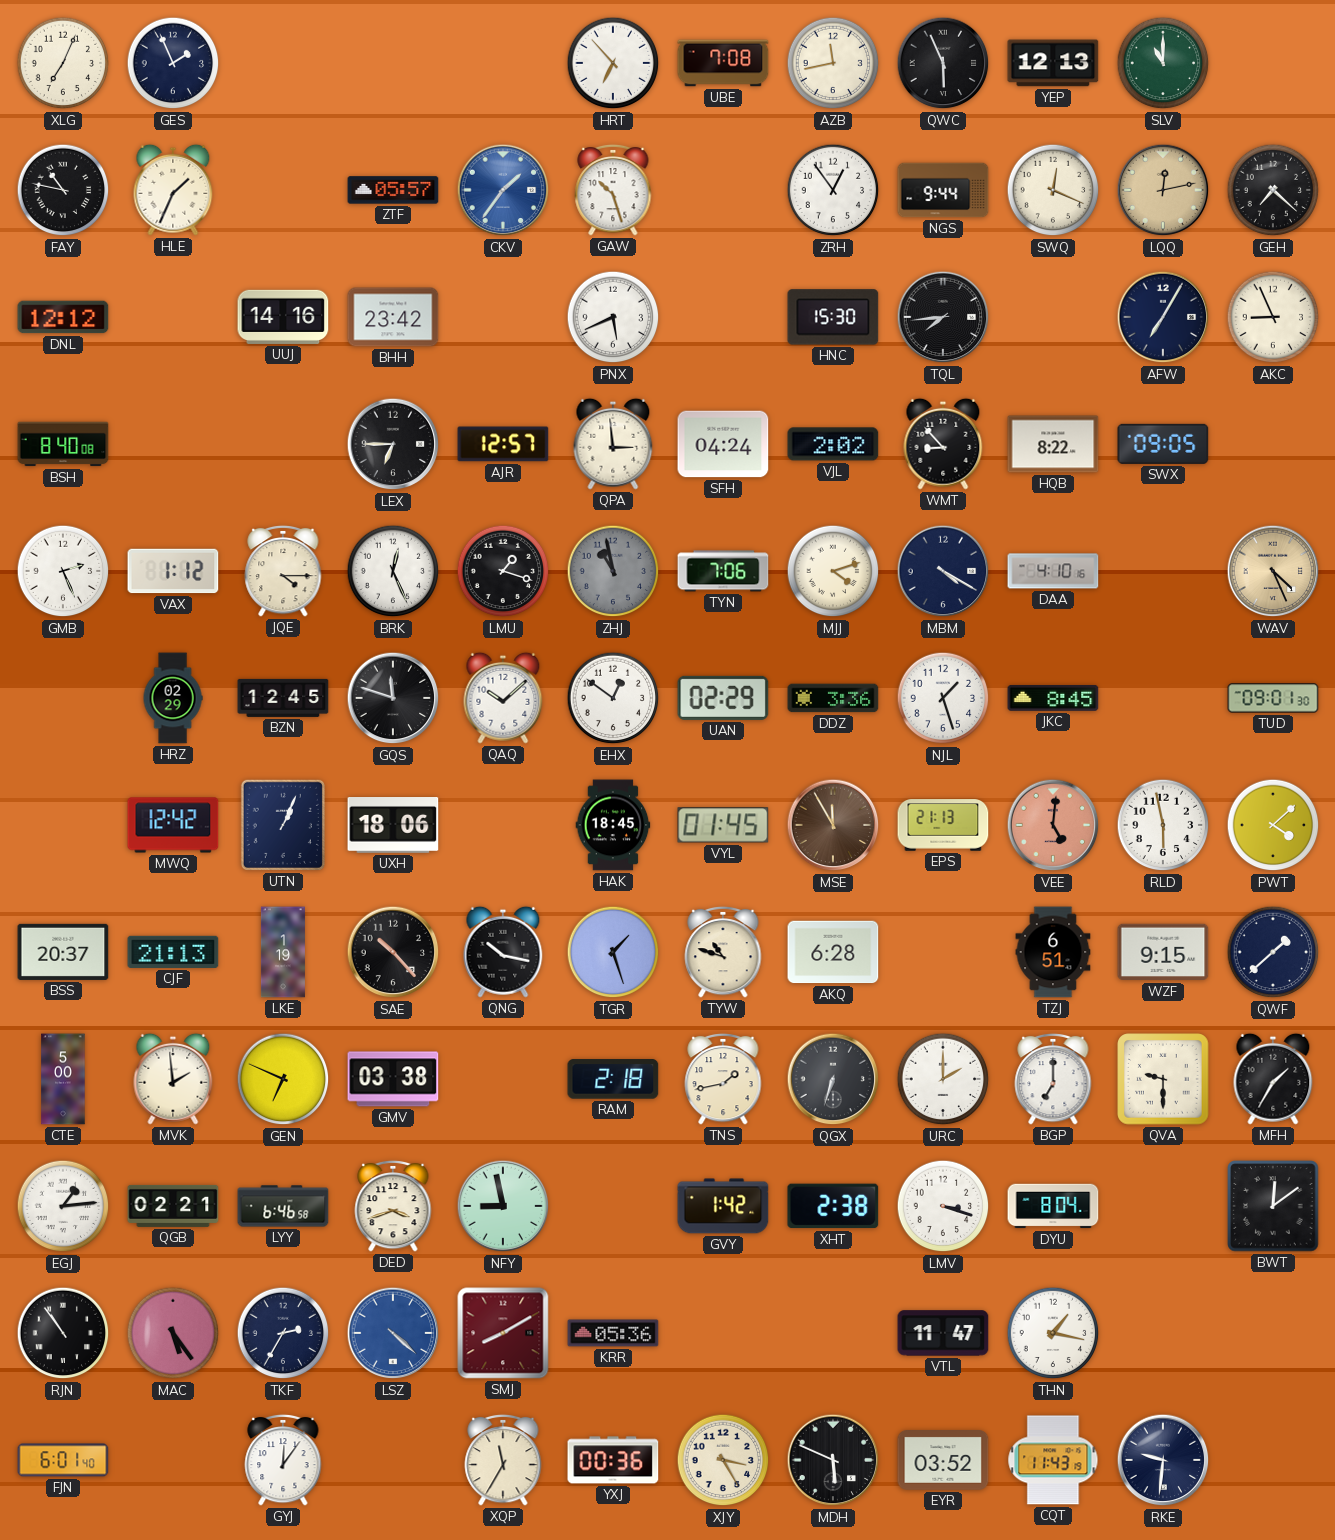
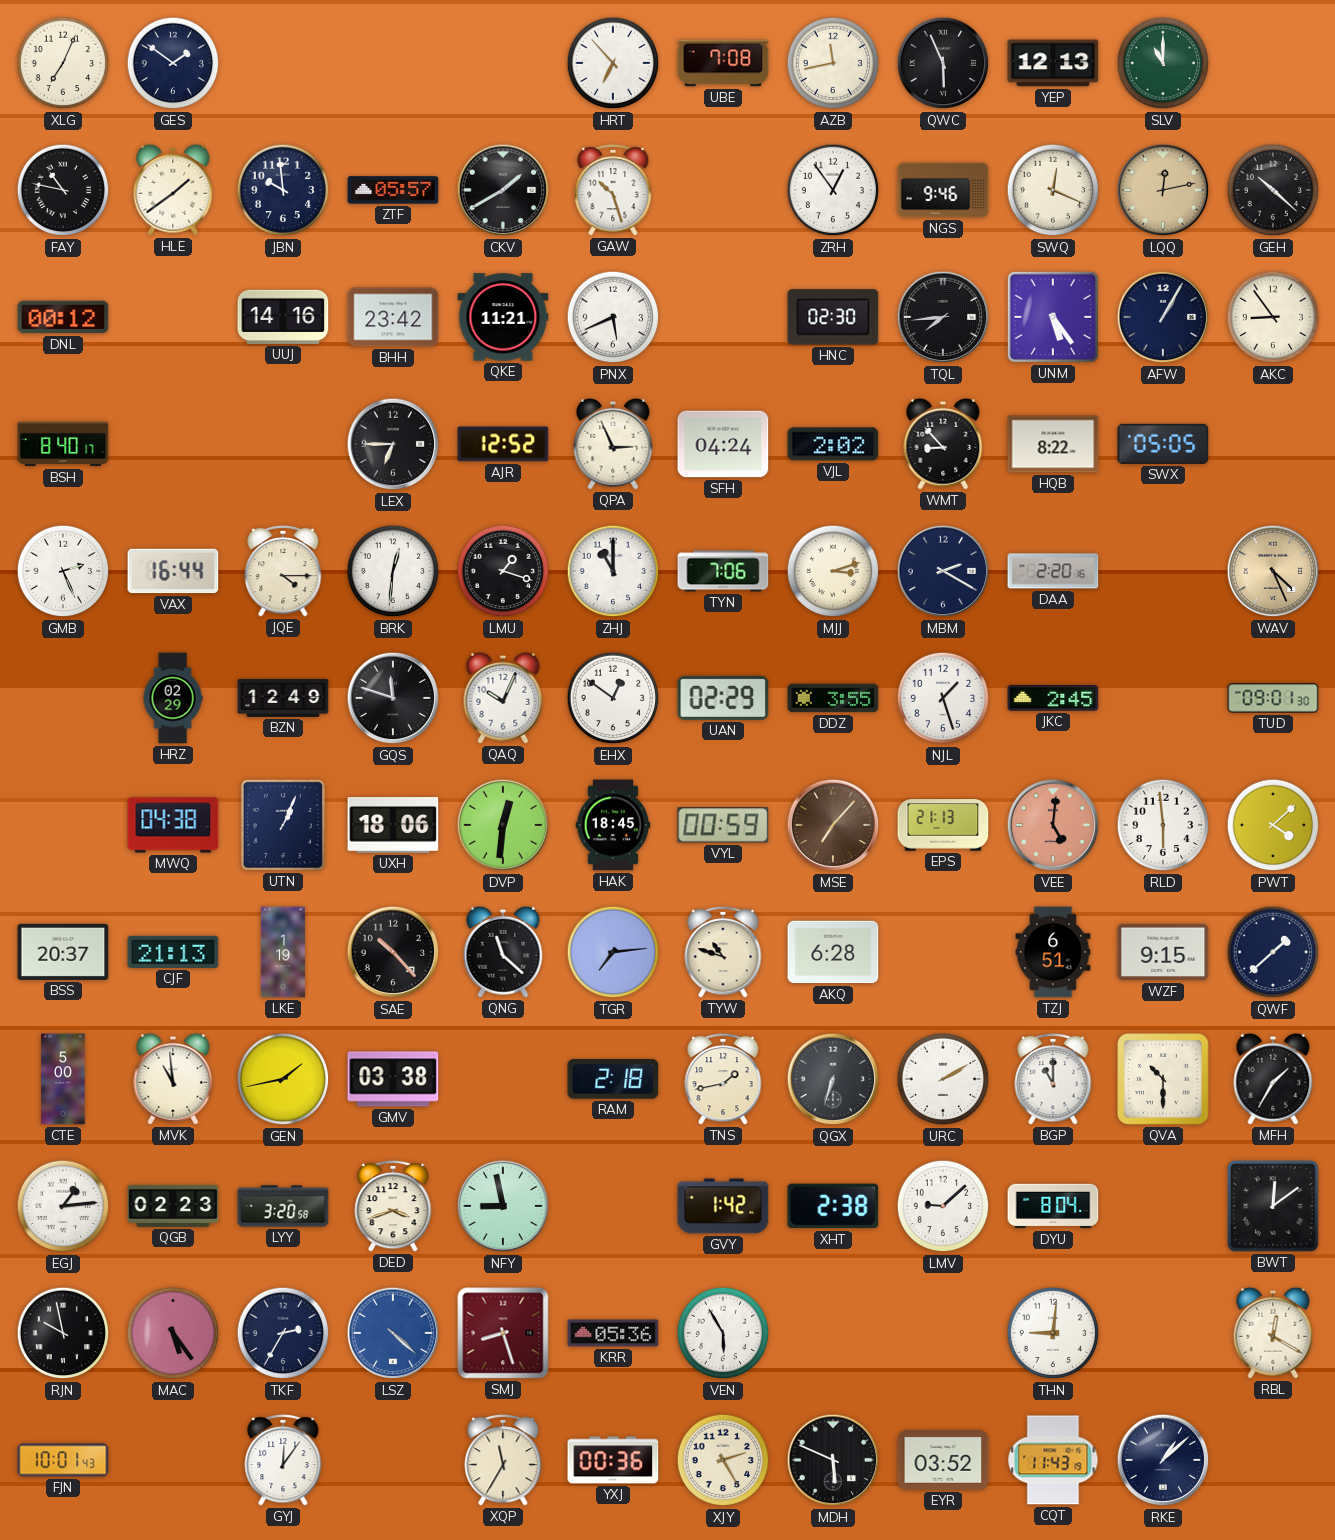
GES: 1:56 -> 1:51
HLE: 1:34 -> 1:39
JBN: none -> 9:59
CKV: 1:36 -> 1:40
CKV dial: blue -> black
NGS: 9:44 -> 9:46
GEH: 7:22 -> 10:22
DNL: 12:12 -> 00:12
QKE: none -> 11:21
HNC: 15:30 -> 02:30
UNM: none -> 5:24
AFW: 7:05 -> 1:05
AKC: 8:56 -> 8:54
BSH: 8:40:08 -> 8:40:17
AJR: 12:57 -> 12:52
QPA: 2:59 -> 2:56
SWX: 09:05 -> 05:05
VAX: 1:12 -> 16:44
BRK: 12:26 -> 12:31
ZHJ: 10:58 -> 11:00
ZHJ dial: grey -> white
MJJ: 4:12 -> 3:12
MBM: 4:20 -> 2:20
DAA: 4:10 -> 2:20
BZN: 12:45 -> 12:49
QAQ: 10:08 -> 10:04
DDZ: 3:36 -> 3:55
JKC: 8:45 -> 2:45
MWQ: 12:42 -> 04:38
DVP: none -> 12:31
VYL: 01:45 -> 00:59
MSE: 11:55 -> 7:07
RLD: 5:58 -> 5:59
QNG: 10:17 -> 11:22
TGR: 1:27 -> 7:14
MVK: 1:59 -> 10:59
GEN: 6:49 -> 1:43
URC: 2:00 -> 2:10
BGP: 7:00 -> 11:00
QVA: 9:30 -> 10:30
QGB: 02:21 -> 02:23
LYY: 6:46 -> 3:20
LMV: 3:18 -> 9:08
RJN: 10:54 -> 9:58
SMJ: 8:10 -> 8:27
VEN: none -> 5:55
VTL: 11:47 -> none
THN: 1:17 -> 9:01
RBL: none -> 12:20
FJN: 6:01 -> 10:01
XJY: 3:25 -> 2:25
RKE: 9:31 -> 1:08
